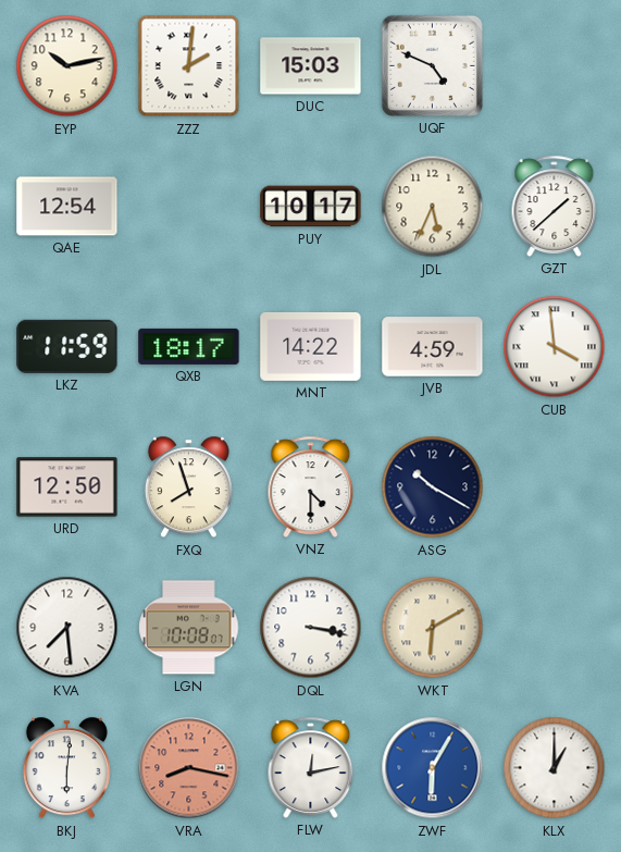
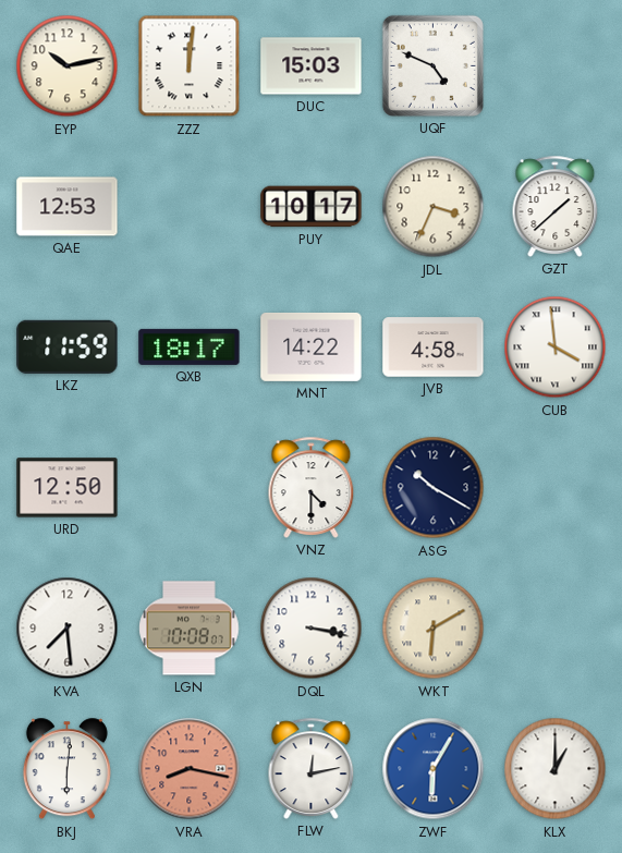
ZZZ: 2:01 -> 12:01
QAE: 12:54 -> 12:53
JDL: 5:34 -> 3:34
JVB: 4:59 -> 4:58
FXQ: 7:57 -> none
